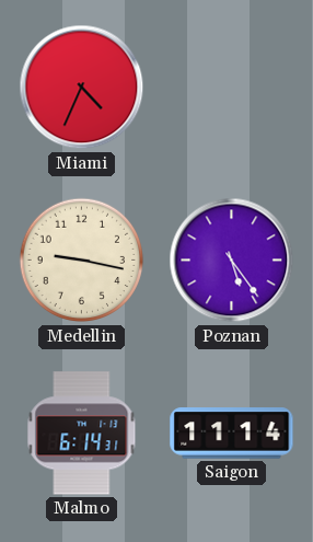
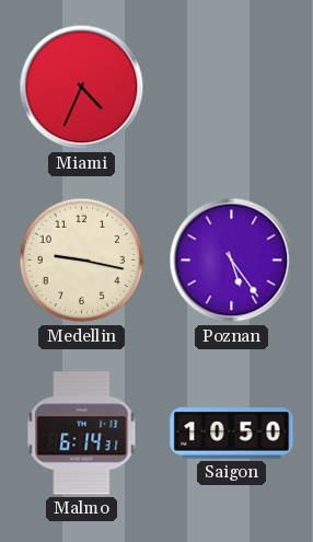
Saigon: 11:14 -> 10:50
